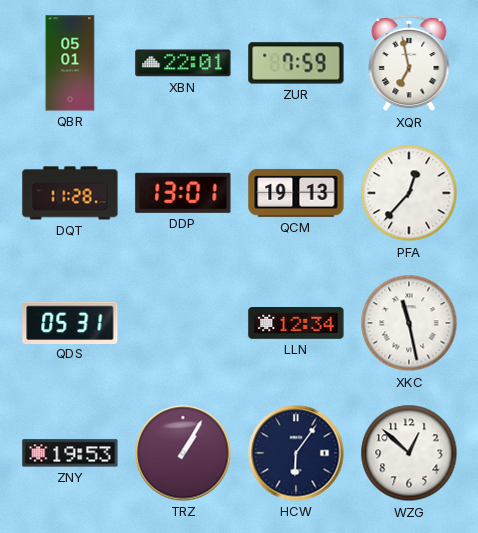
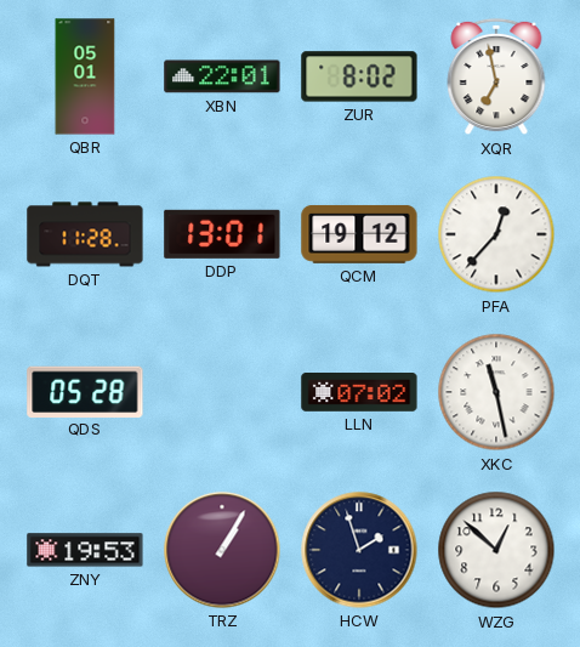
ZUR: 7:59 -> 8:02
QCM: 19:13 -> 19:12
QDS: 05:31 -> 05:28
LLN: 12:34 -> 07:02
HCW: 6:06 -> 1:57
